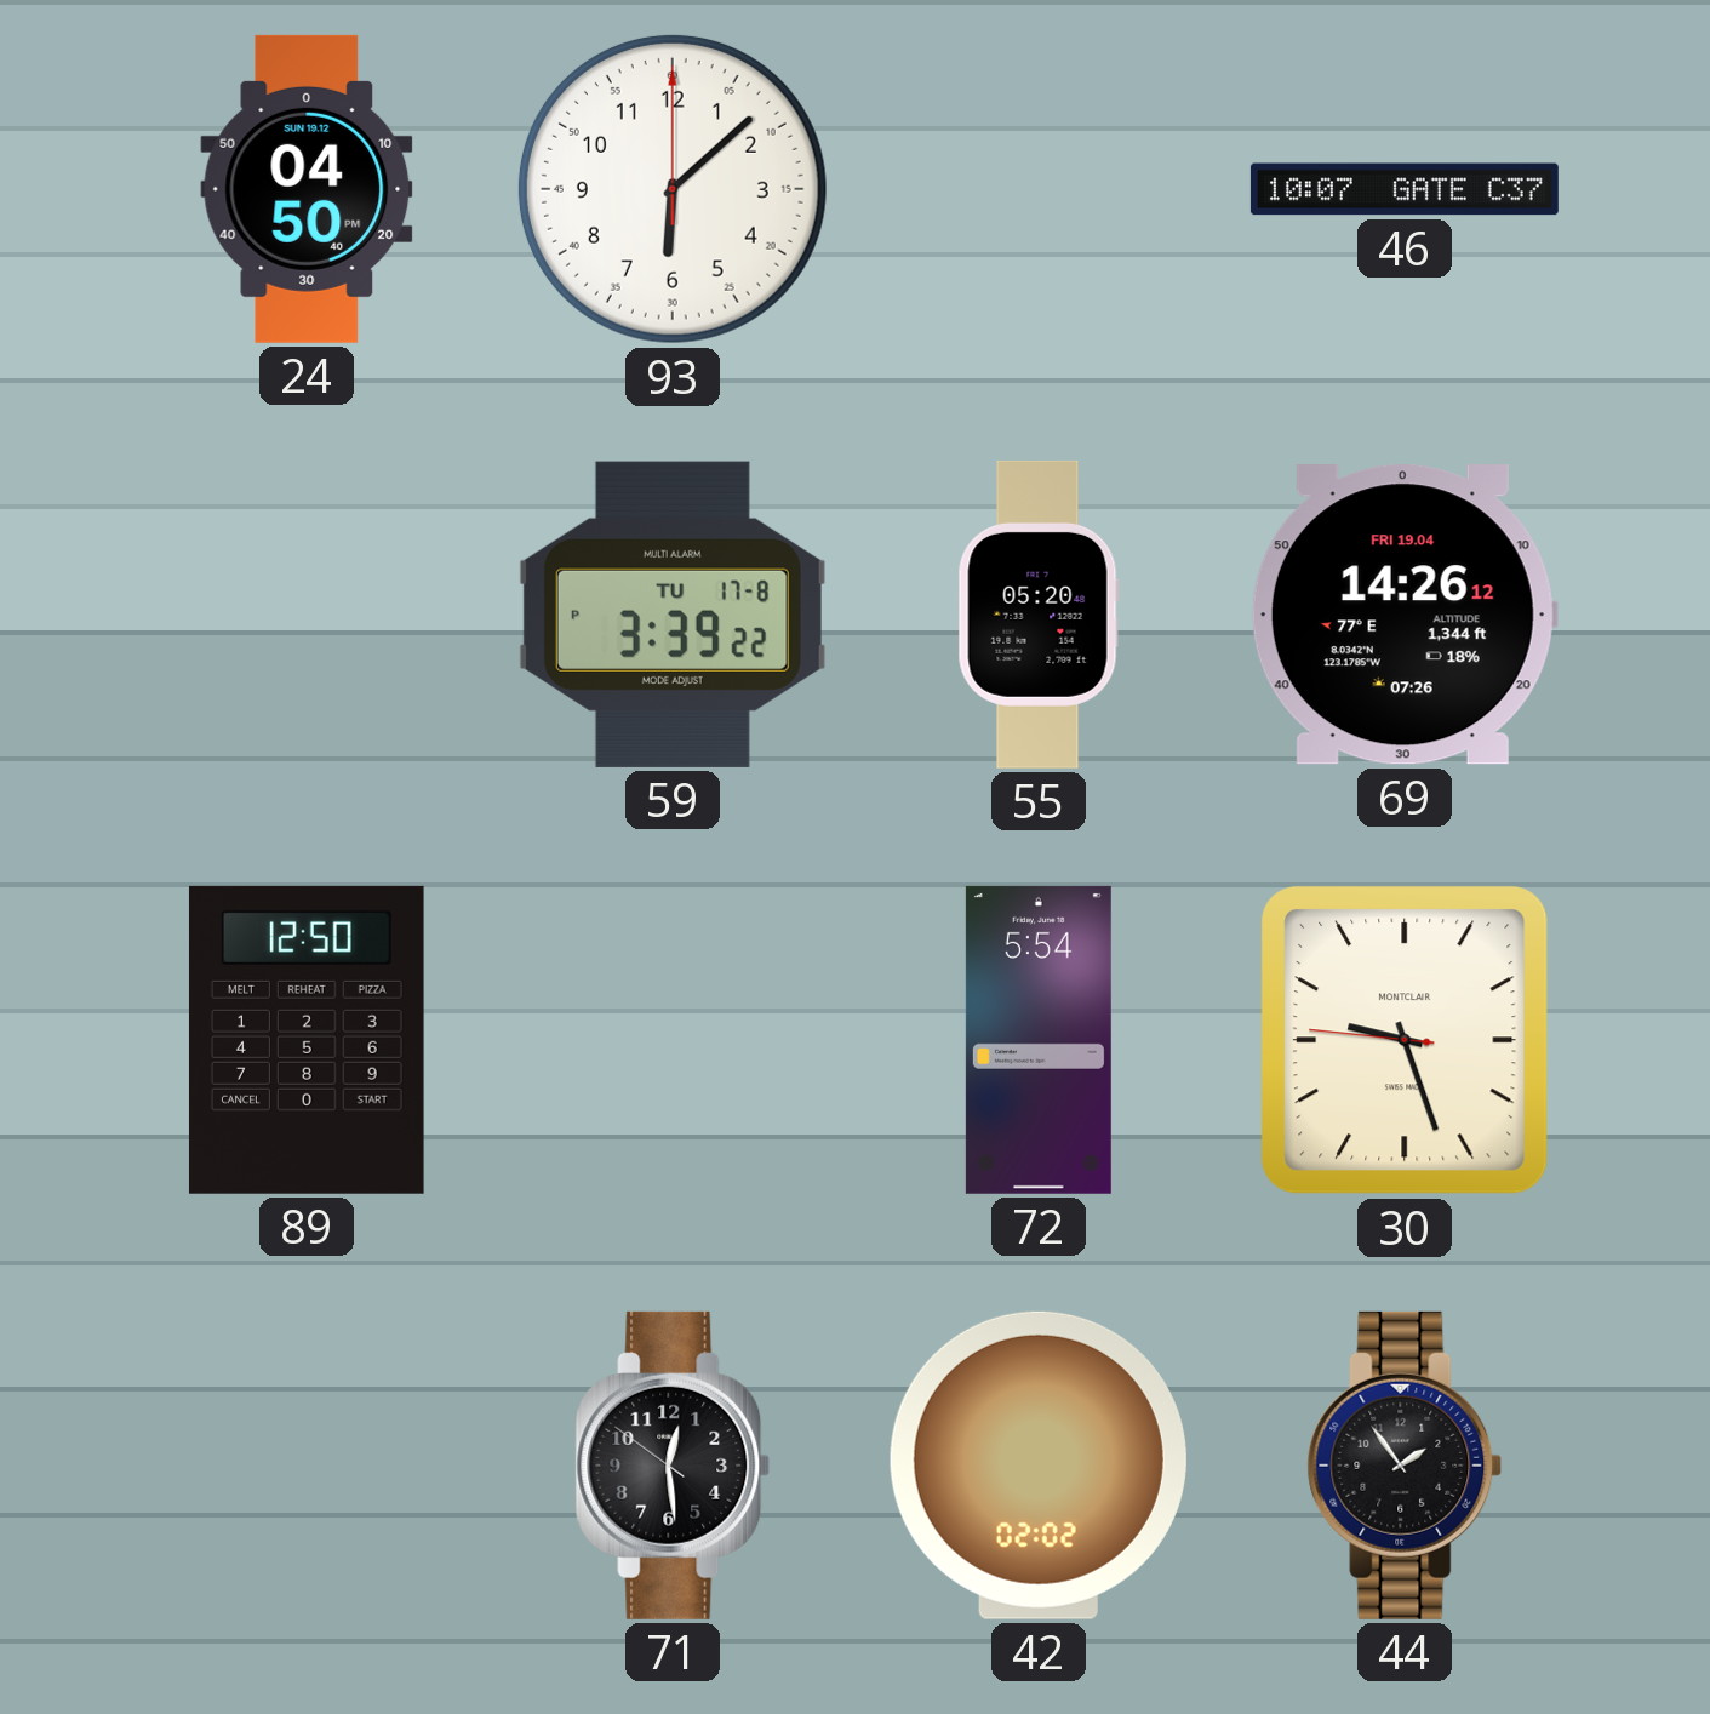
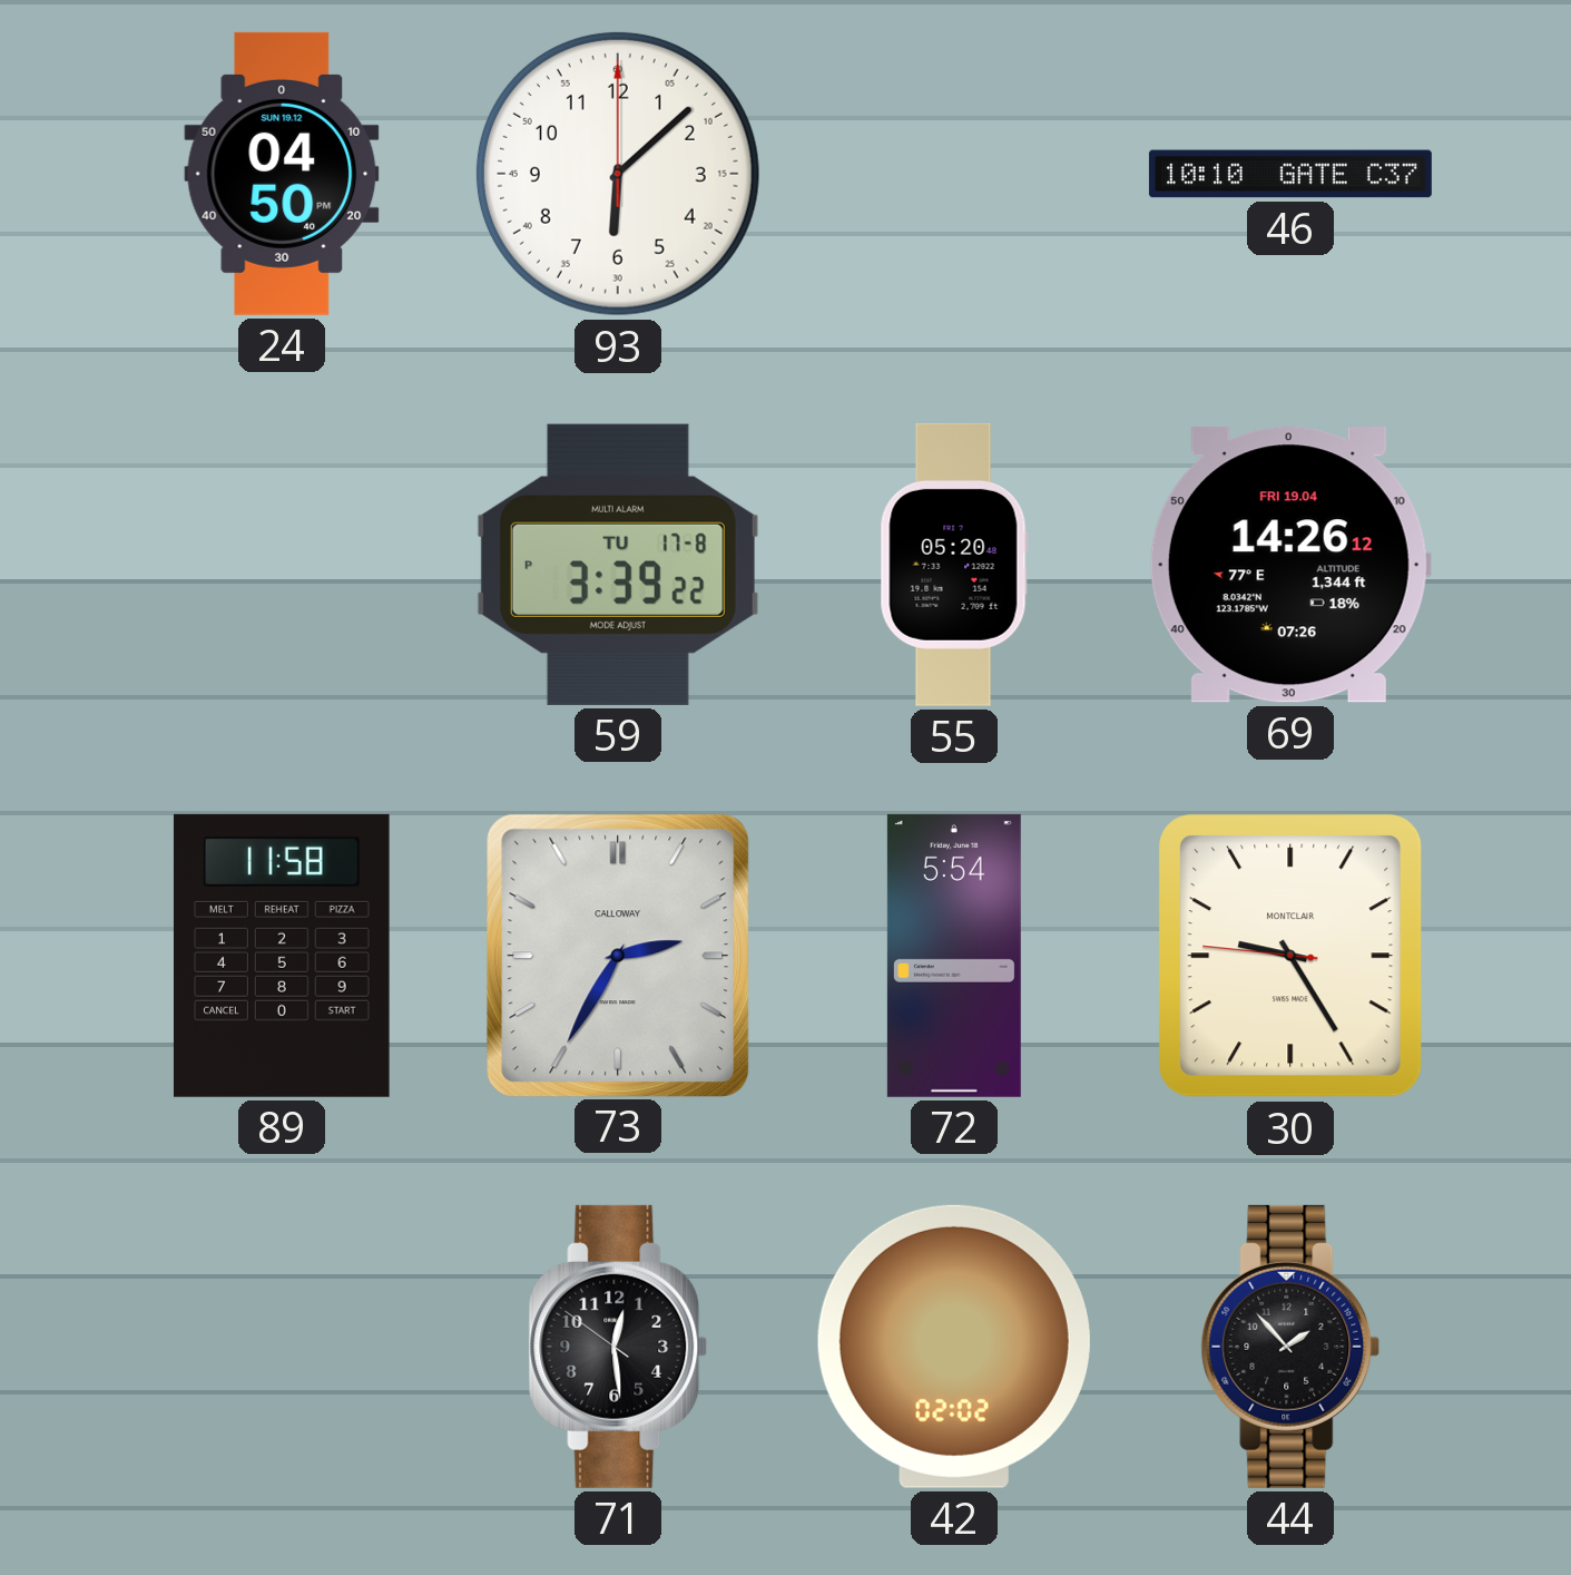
46: 10:07 -> 10:10
89: 12:50 -> 11:58
73: none -> 2:35
30: 9:26 -> 9:24
44: 1:54 -> 1:53
